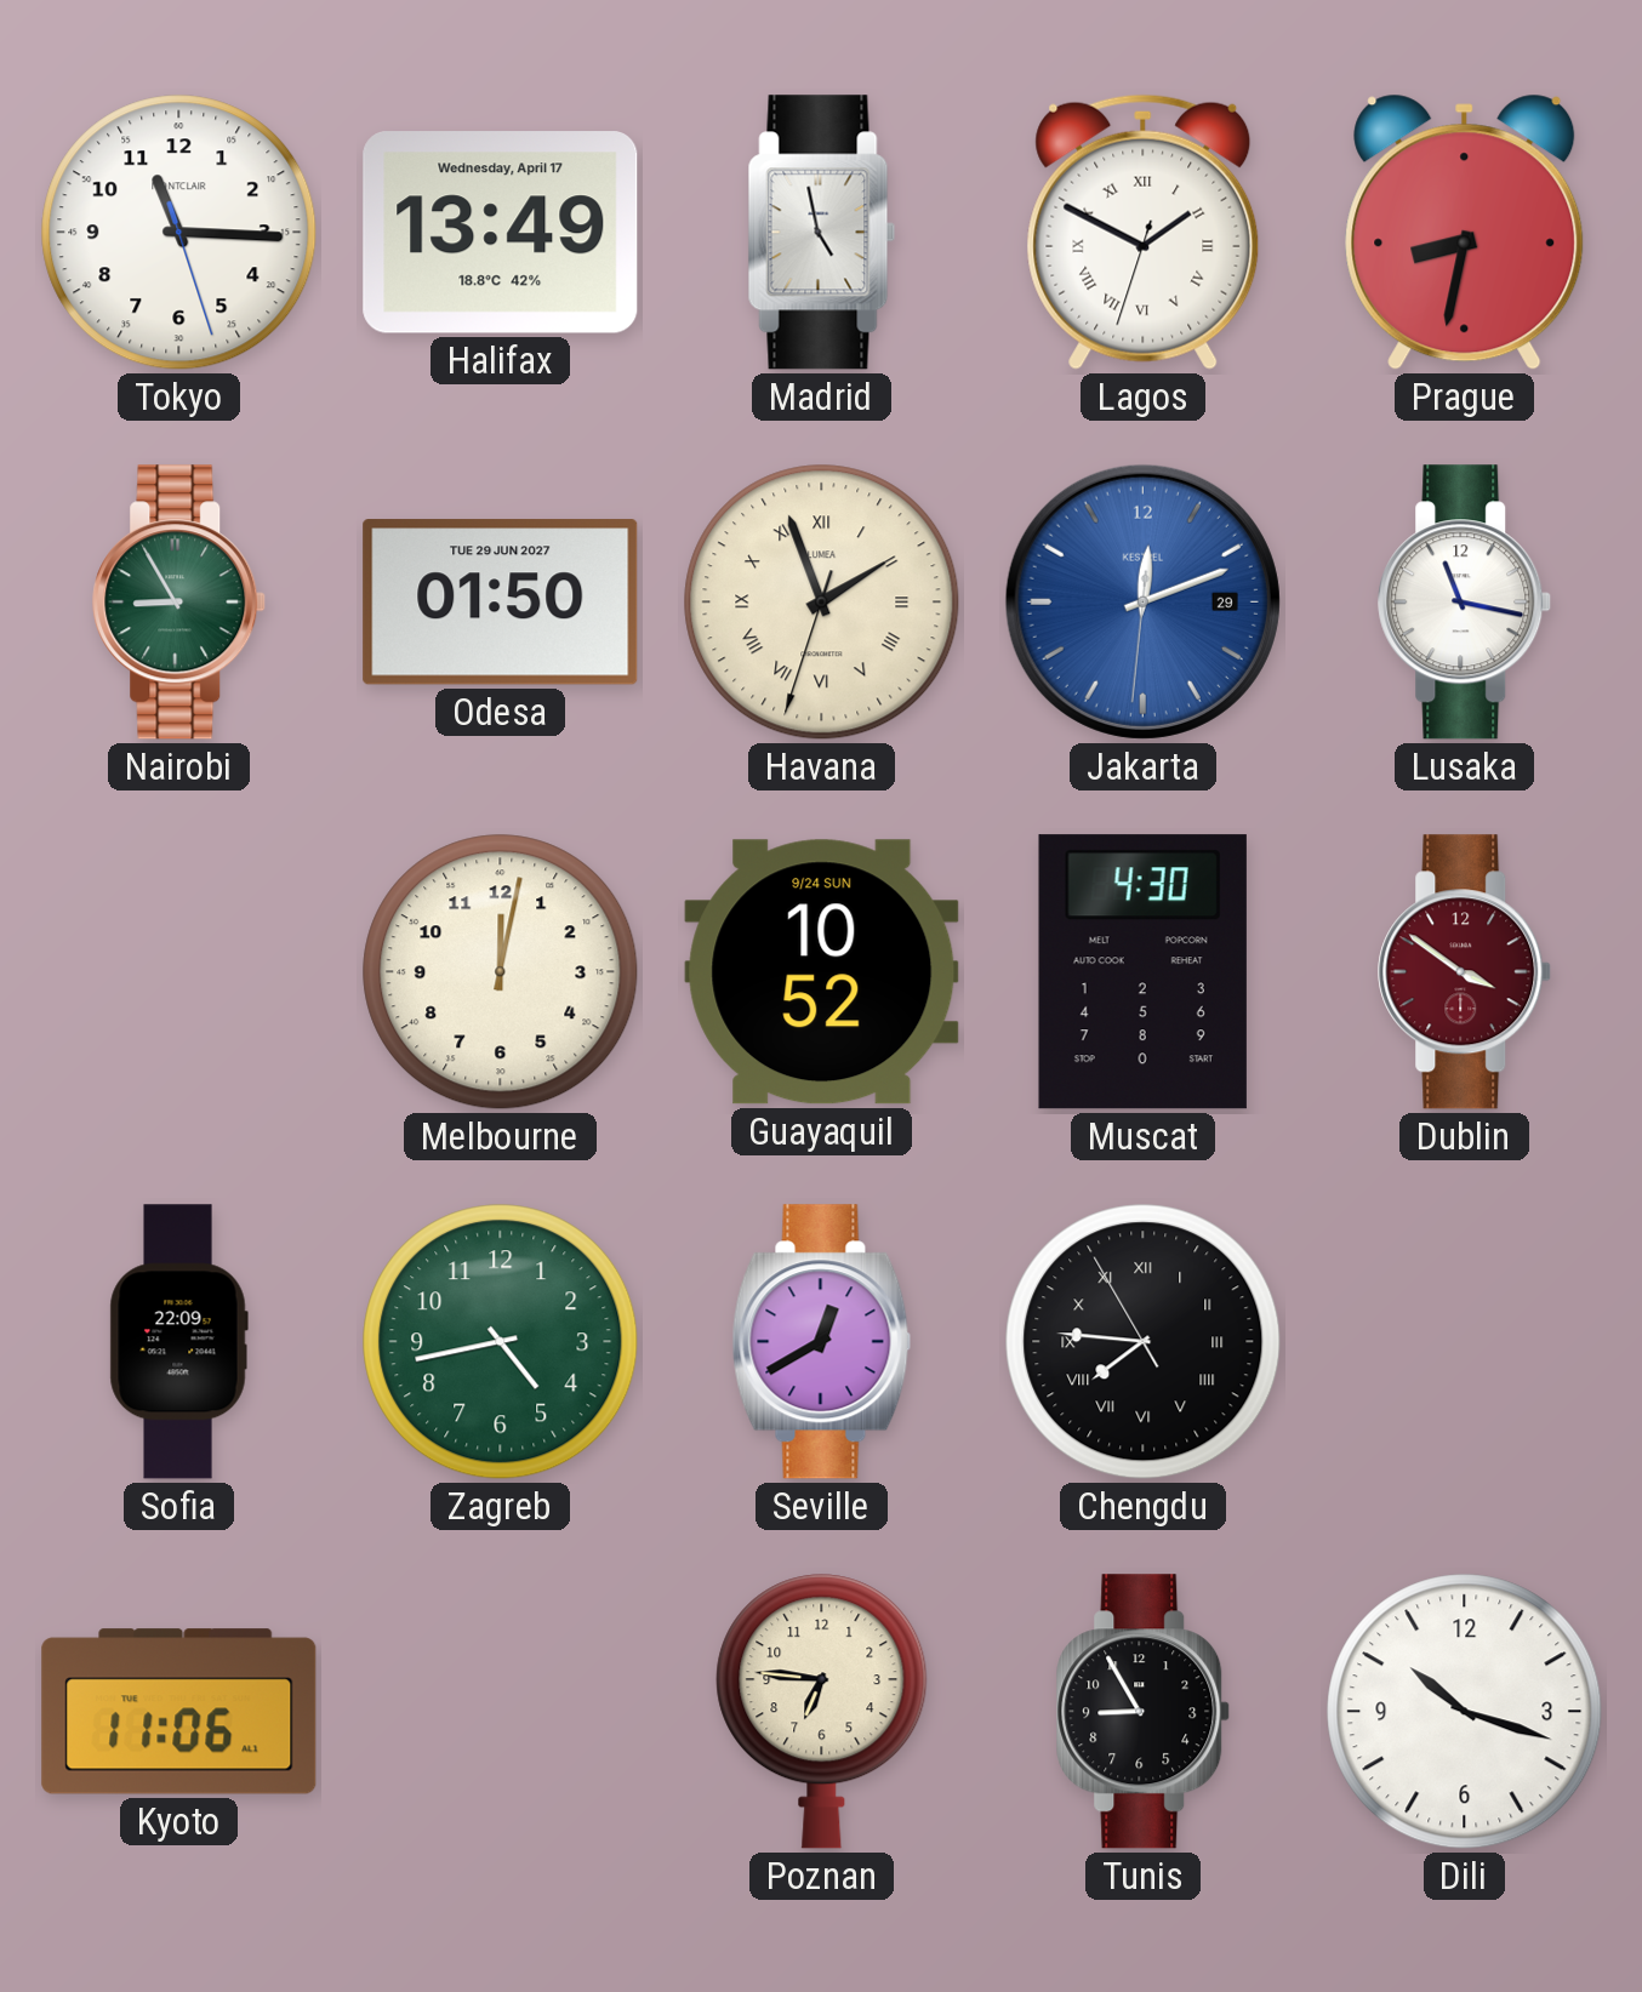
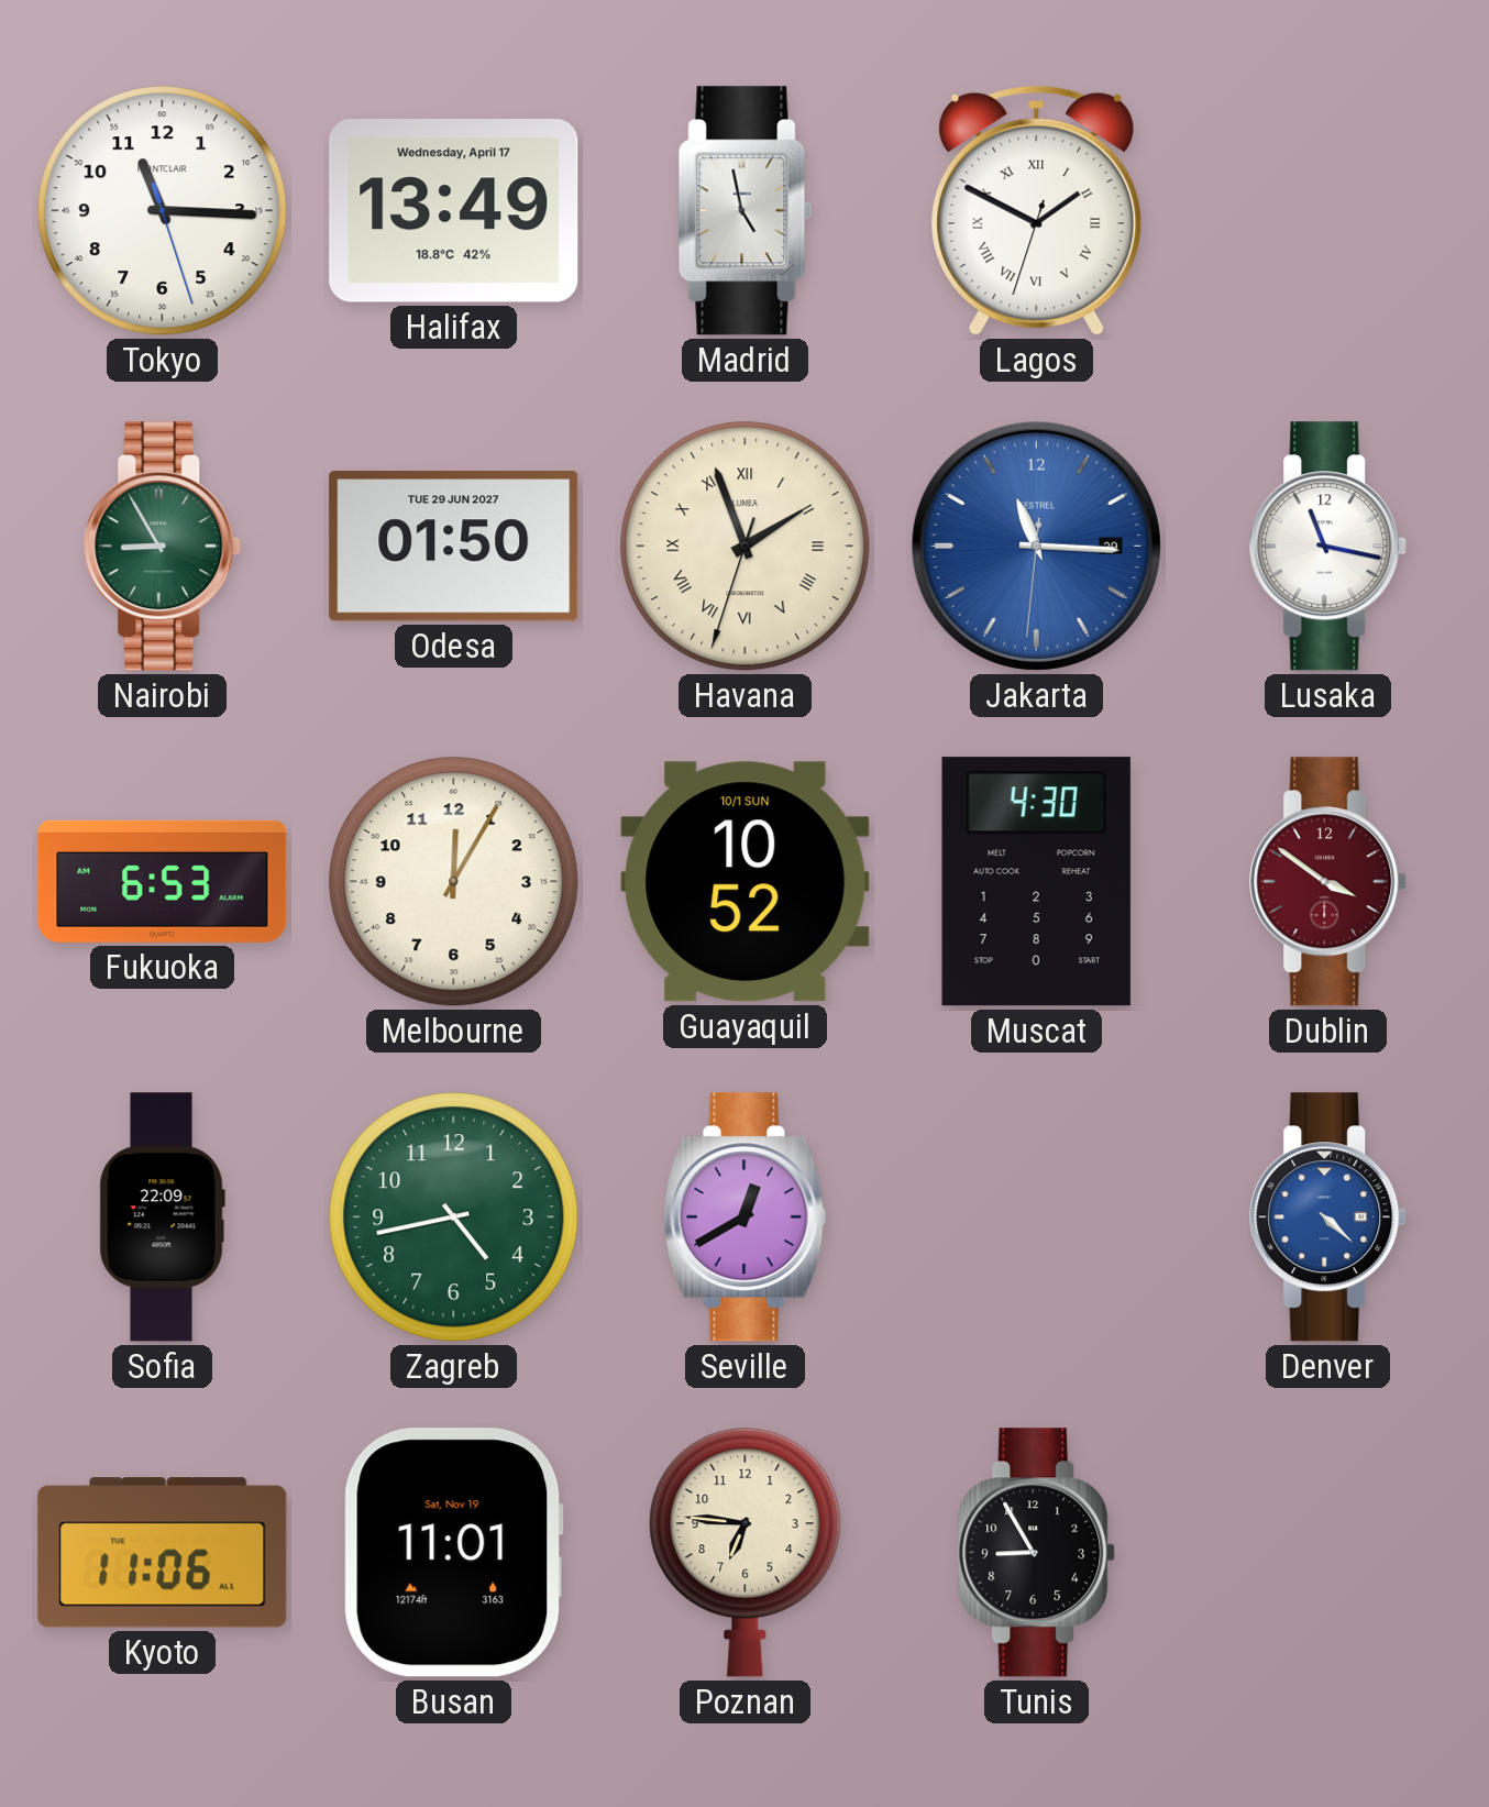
Prague: 8:32 -> none
Jakarta: 12:11 -> 11:15
Fukuoka: none -> 6:53
Melbourne: 12:02 -> 12:05
Guayaquil date: 9/24 SUN -> 10/1 SUN
Chengdu: 7:45 -> none
Denver: none -> 4:22
Busan: none -> 11:01
Dili: 10:18 -> none
